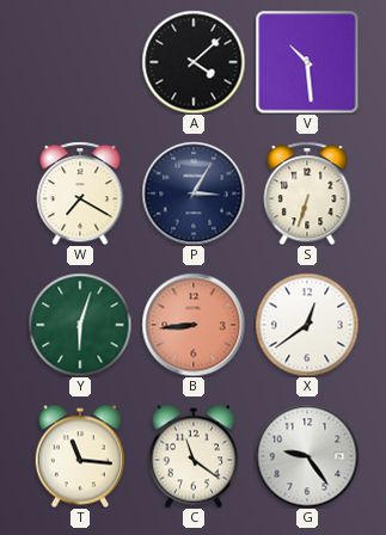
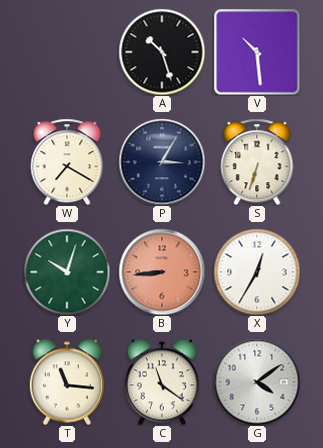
A: 4:08 -> 10:27
Y: 6:03 -> 10:03
X: 12:39 -> 12:35
G: 9:24 -> 4:09
